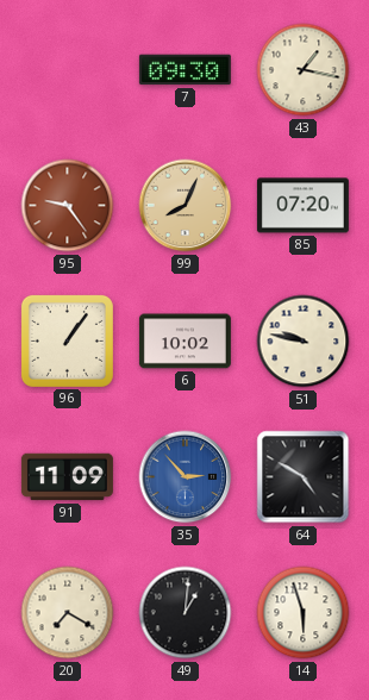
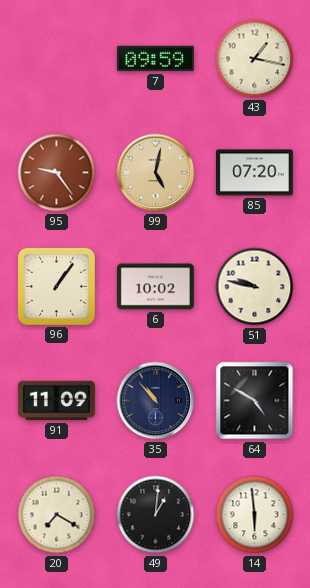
7: 09:30 -> 09:59
99: 8:04 -> 5:02
35: 2:53 -> 10:53
35 dial: blue -> navy
14: 5:57 -> 5:59
